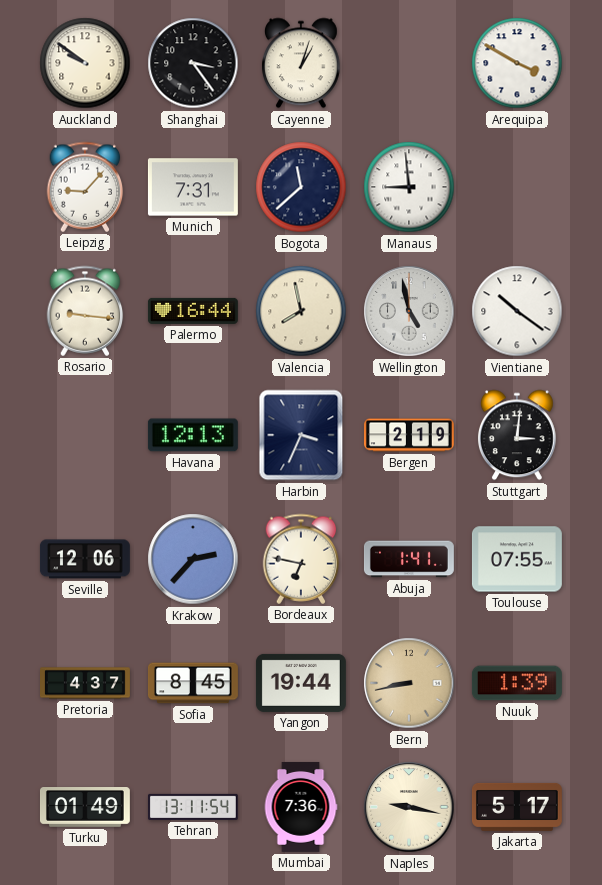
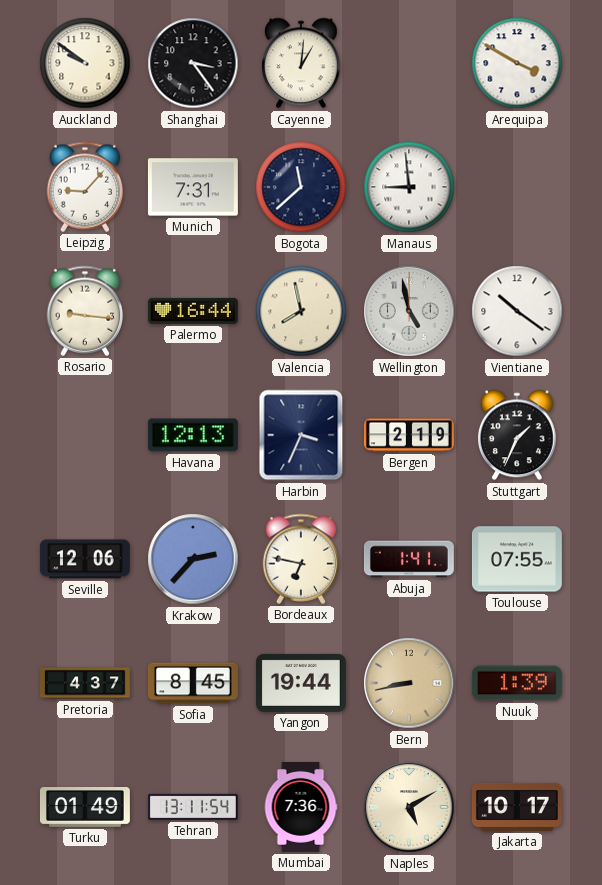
Cayenne: 1:03 -> 1:01
Stuttgart: 3:01 -> 1:34
Naples: 9:17 -> 5:10
Jakarta: 5:17 -> 10:17
